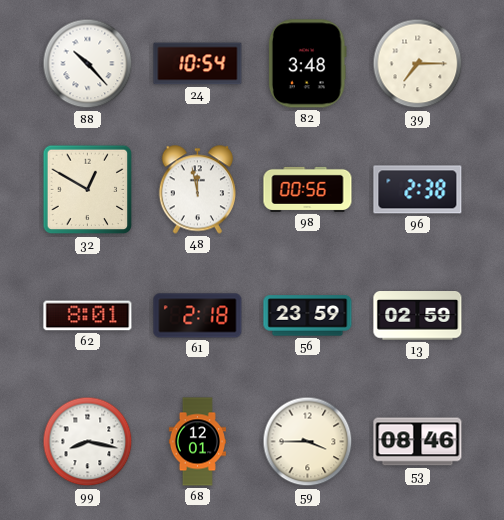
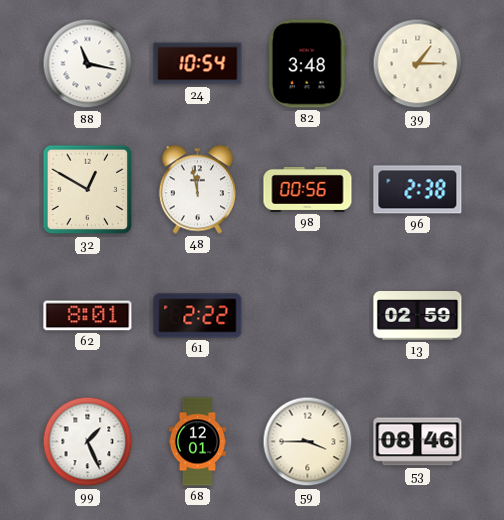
88: 10:23 -> 11:17
39: 7:15 -> 1:15
61: 2:18 -> 2:22
56: 23:59 -> none
99: 8:17 -> 1:26
